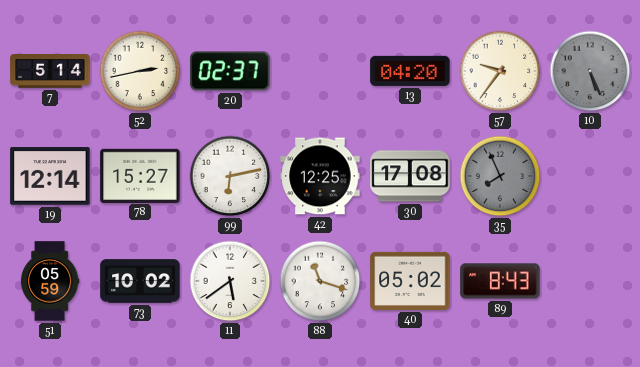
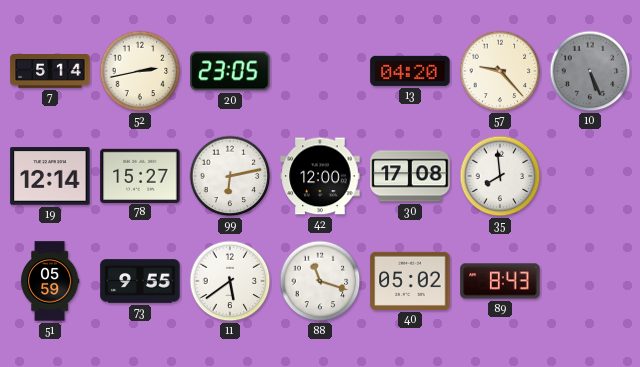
20: 02:37 -> 23:05
57: 9:36 -> 9:23
42: 12:25 -> 12:00
35: 7:56 -> 7:59
35 dial: grey -> white
73: 10:02 -> 9:55
